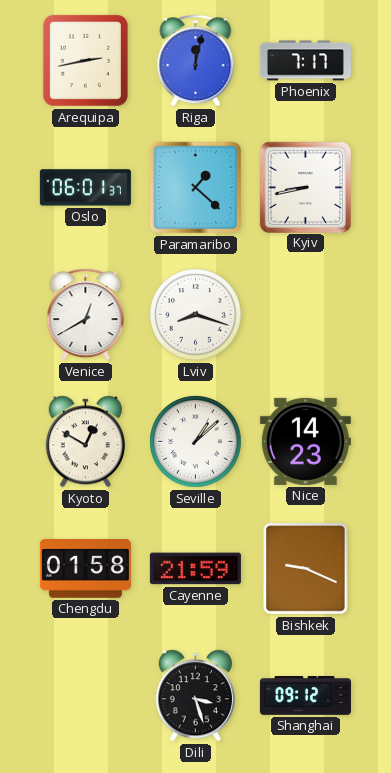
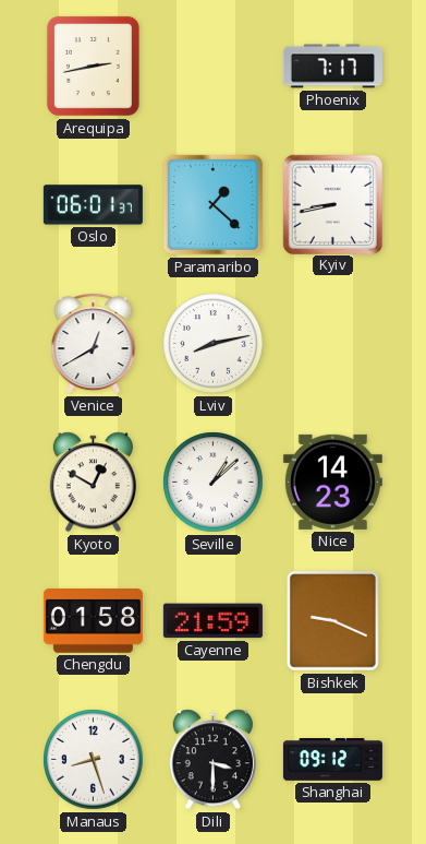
Riga: 12:02 -> none
Lviv: 8:18 -> 8:13
Manaus: none -> 8:27
Dili: 3:27 -> 3:30
